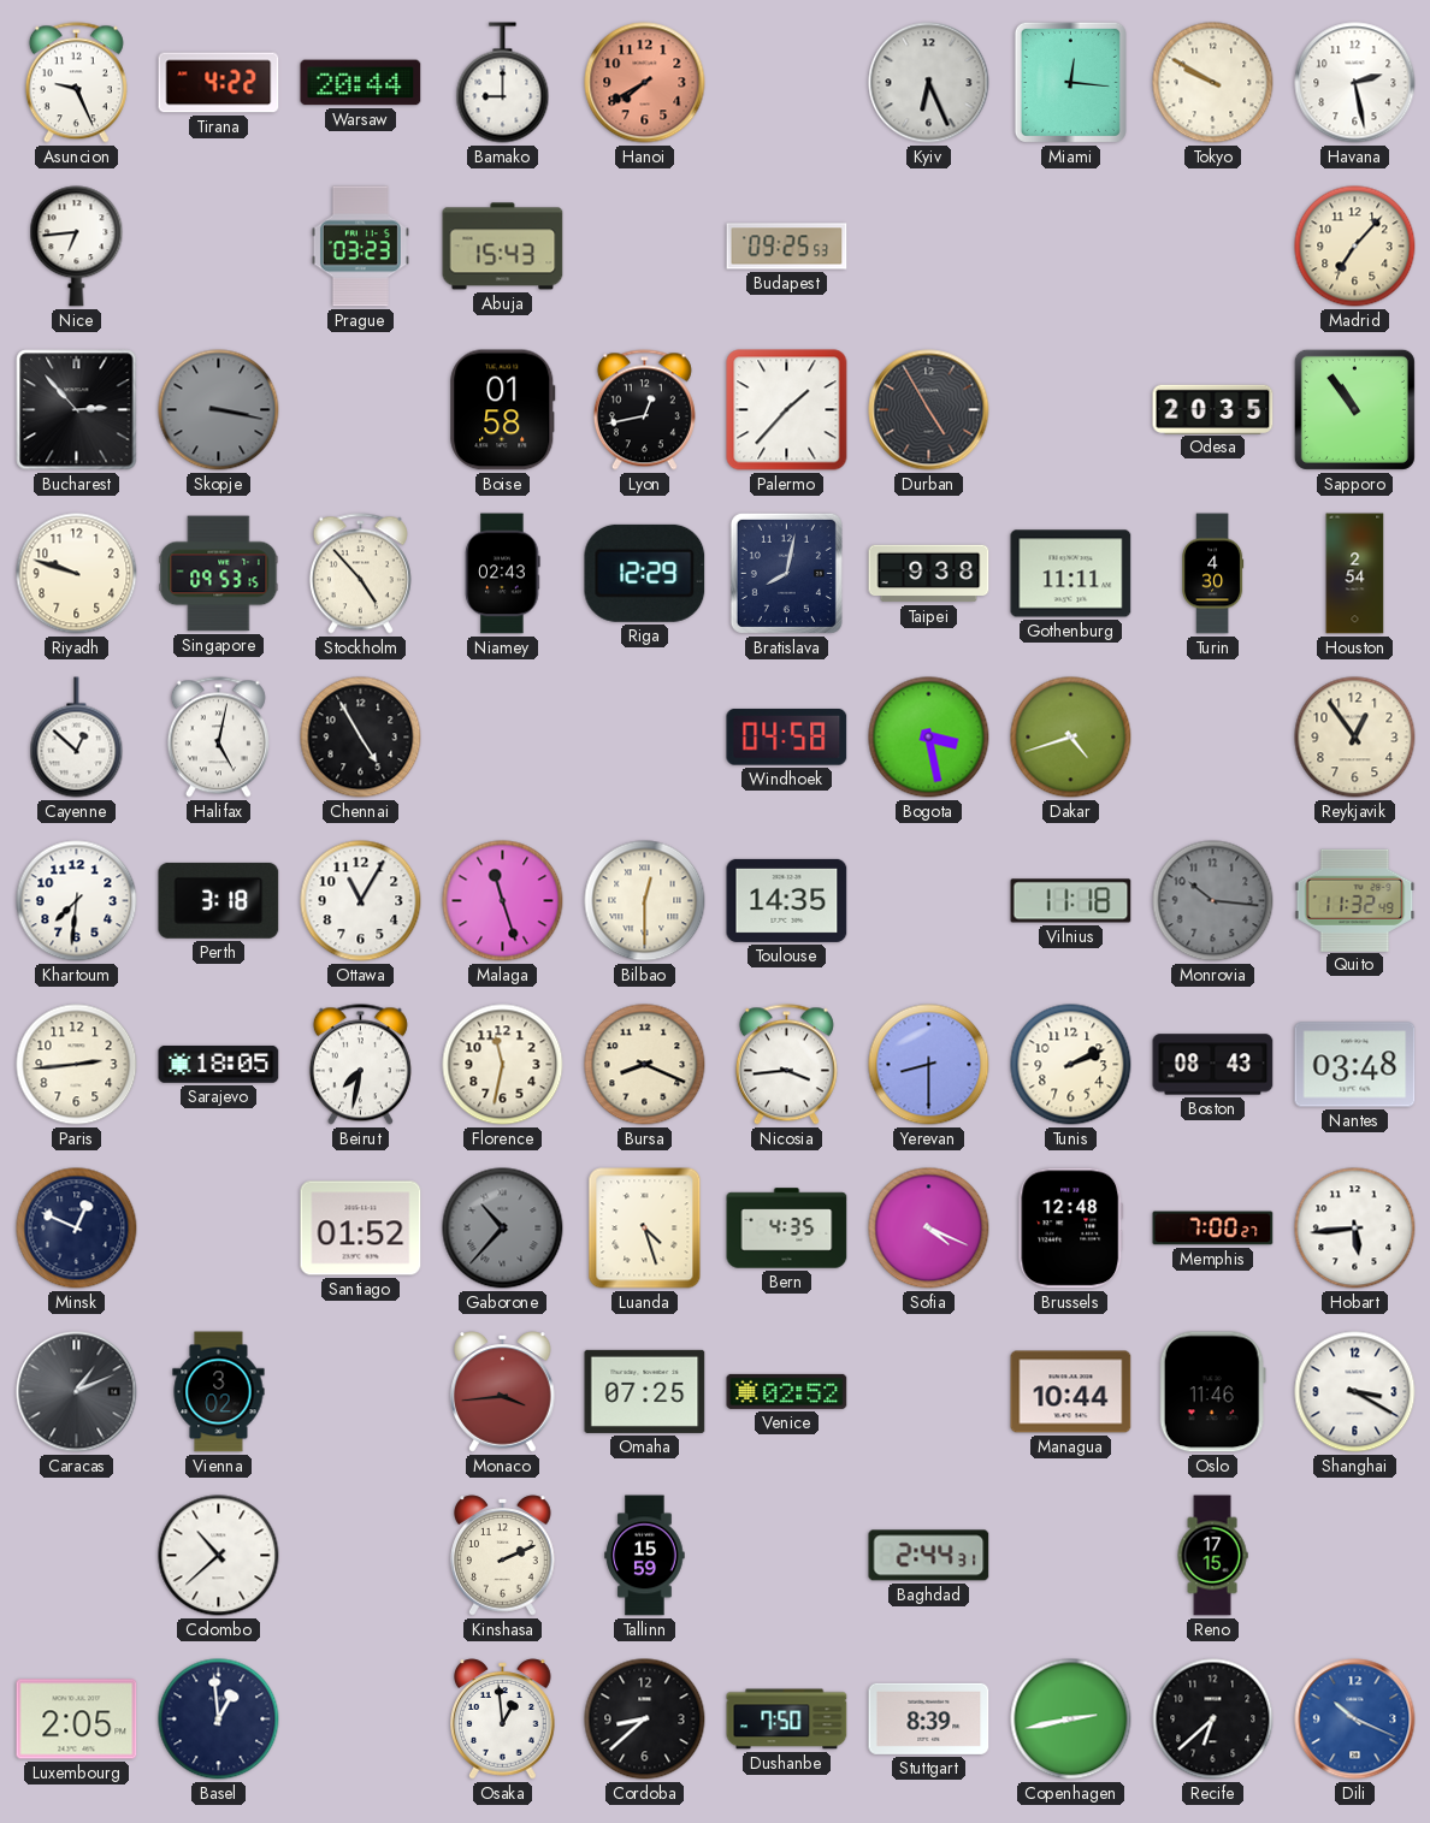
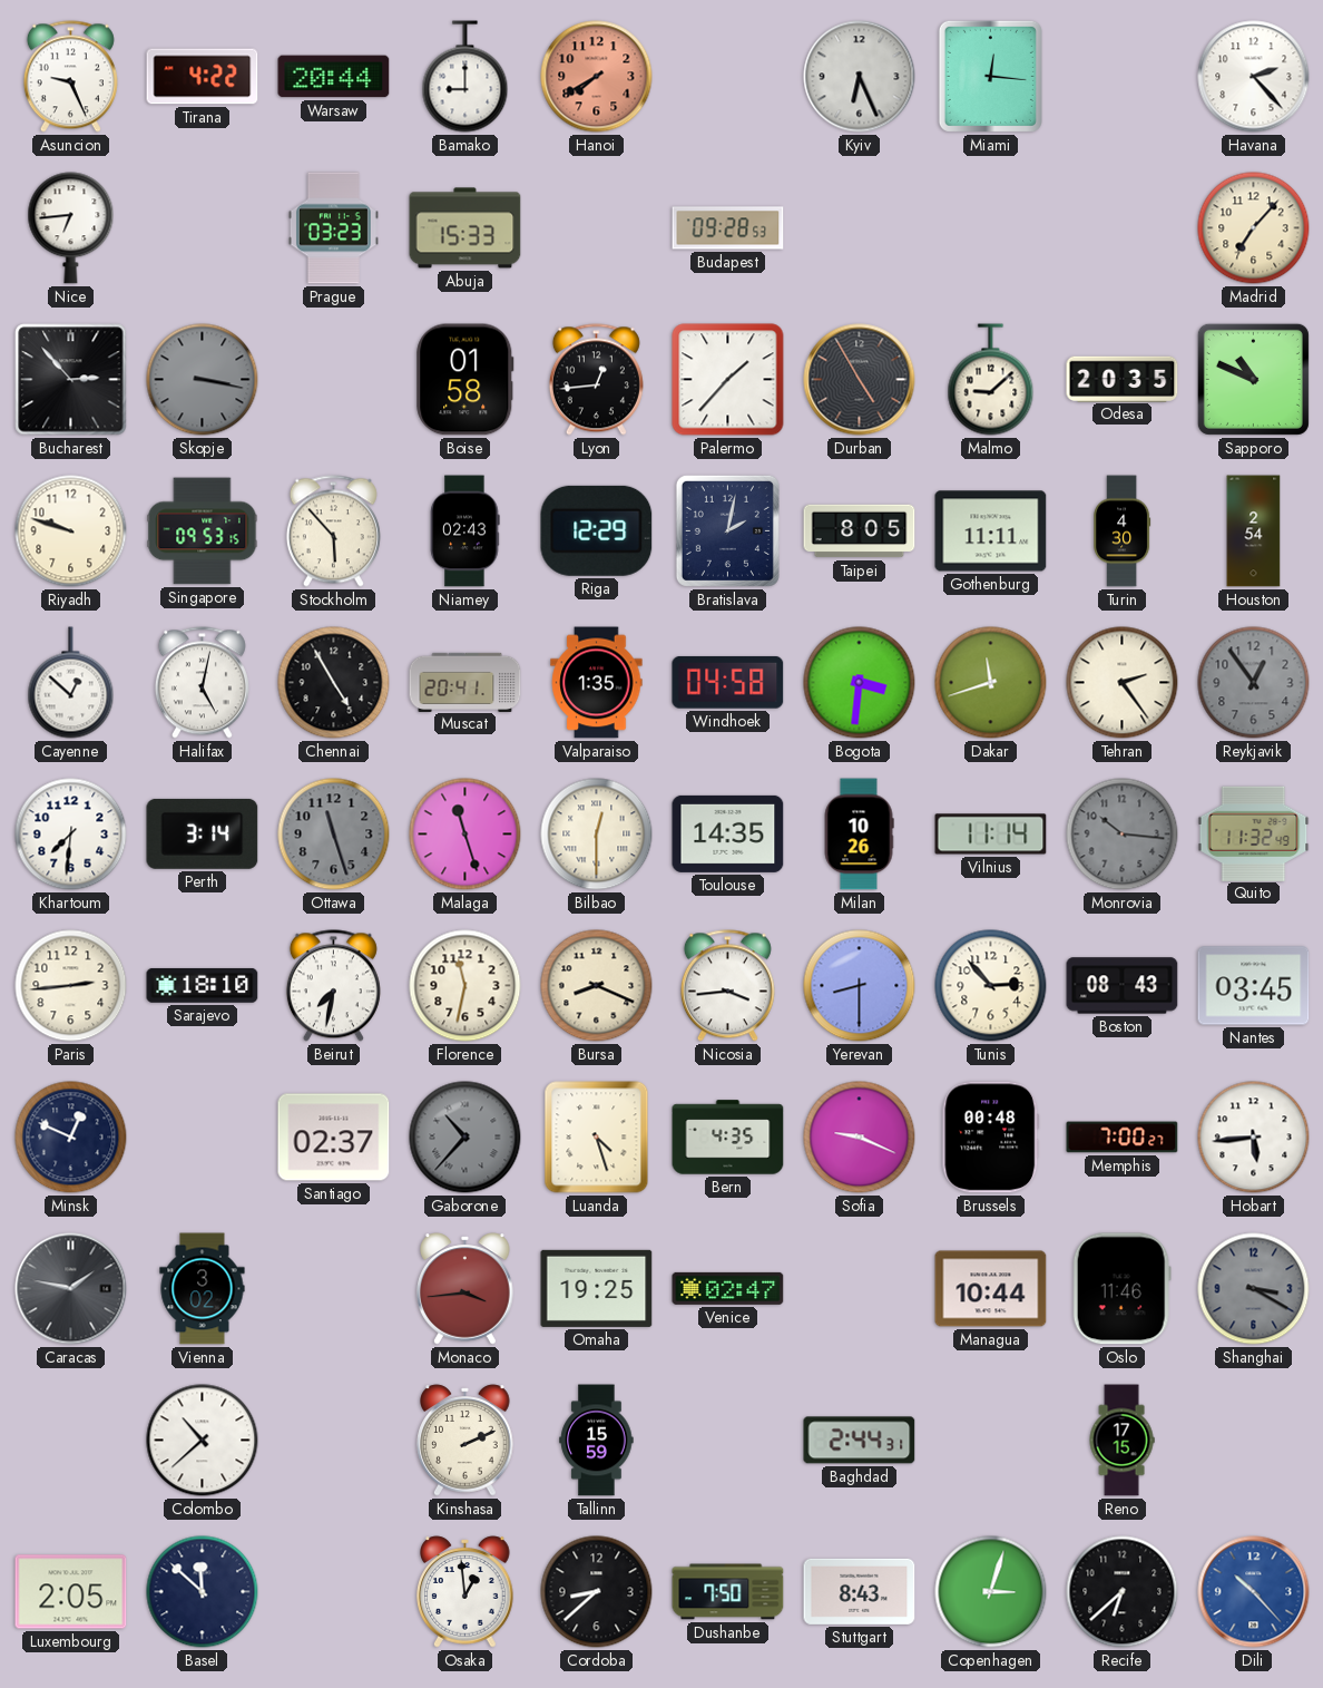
Tokyo: 9:50 -> none
Havana: 2:28 -> 2:23
Abuja: 15:43 -> 15:33
Budapest: 09:25 -> 09:28
Lyon: 12:43 -> 12:44
Malmo: none -> 9:08
Sapporo: 10:54 -> 10:49
Stockholm: 4:53 -> 5:53
Bratislava: 8:02 -> 2:02
Taipei: 9:38 -> 8:05
Muscat: none -> 20:41
Valparaiso: none -> 1:35
Bogota: 3:28 -> 3:31
Dakar: 4:42 -> 11:42
Tehran: none -> 2:24
Reykjavik dial: cream -> grey
Perth: 3:18 -> 3:14
Ottawa: 11:05 -> 11:27
Ottawa dial: white -> grey
Milan: none -> 10:26
Vilnius: 11:18 -> 11:14
Sarajevo: 18:05 -> 18:10
Tunis: 2:11 -> 2:53
Nantes: 03:48 -> 03:45
Santiago: 01:52 -> 02:37
Sofia: 4:19 -> 9:19
Brussels: 12:48 -> 00:48
Caracas: 1:11 -> 1:47
Omaha: 07:25 -> 19:25
Venice: 02:52 -> 02:47
Shanghai dial: white -> grey
Basel: 12:59 -> 11:52
Stuttgart: 8:39 -> 8:43
Copenhagen: 2:43 -> 3:03
Dili: 10:19 -> 10:23
